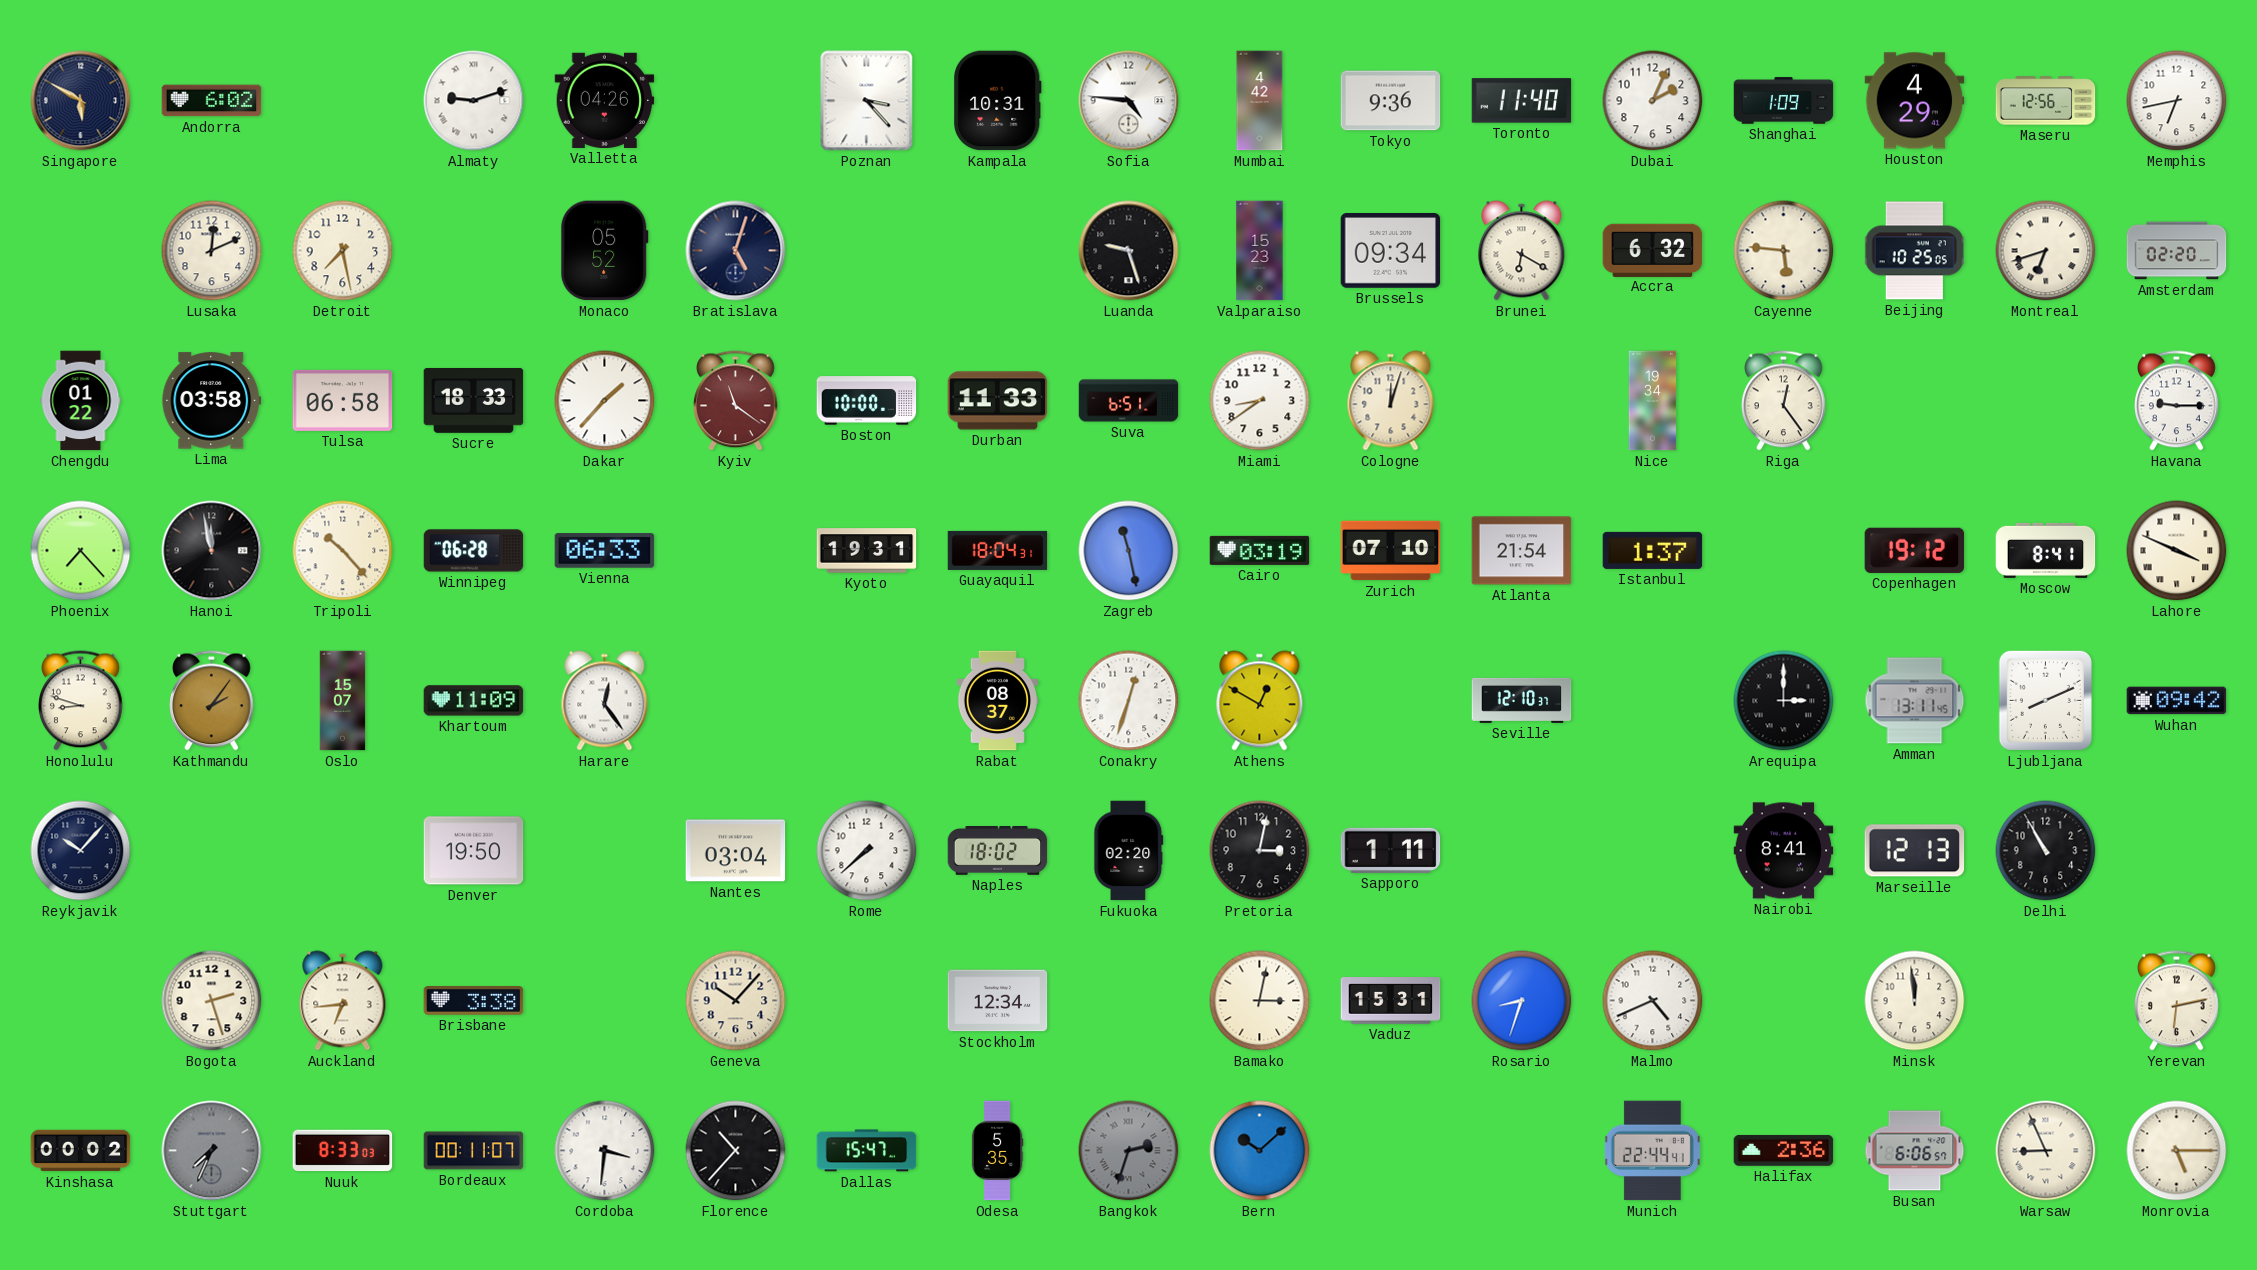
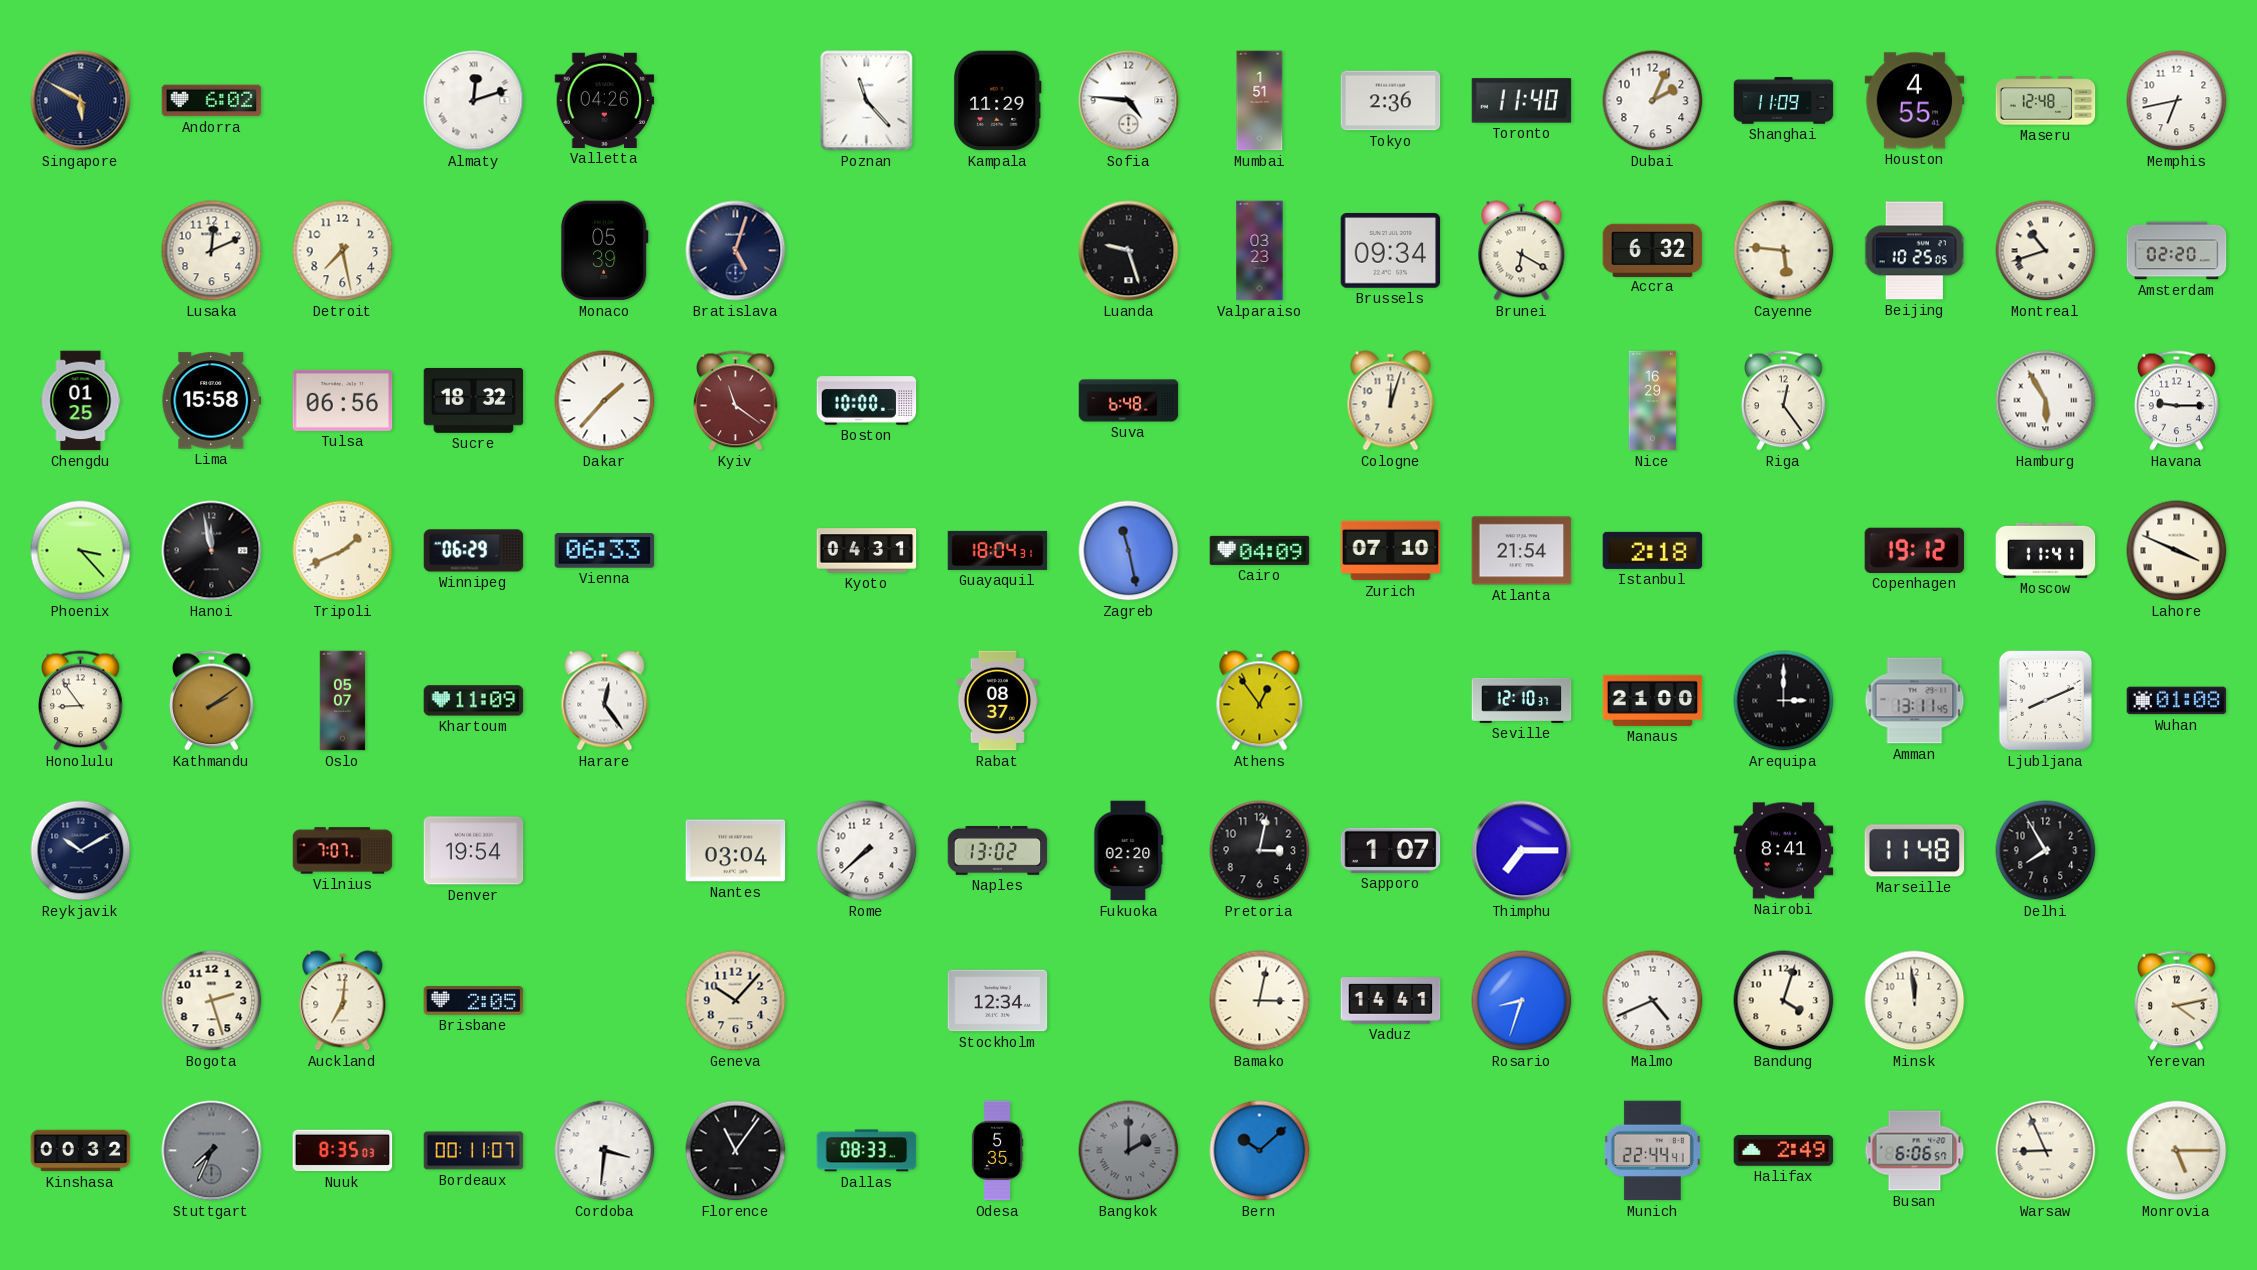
Almaty: 9:12 -> 12:12
Poznan: 3:23 -> 11:23
Kampala: 10:31 -> 11:29
Mumbai: 4:42 -> 1:51
Tokyo: 9:36 -> 2:36
Shanghai: 1:09 -> 11:09
Houston: 4:29 -> 4:55
Maseru: 12:56 -> 12:48
Monaco: 05:52 -> 05:39
Valparaiso: 15:23 -> 03:23
Montreal: 6:42 -> 10:42
Chengdu: 01:22 -> 01:25
Lima: 03:58 -> 15:58
Tulsa: 06:58 -> 06:56
Sucre: 18:33 -> 18:32
Durban: 11:33 -> none
Suva: 6:51 -> 6:48
Miami: 8:39 -> none
Nice: 19:34 -> 16:29
Hamburg: none -> 5:55
Phoenix: 7:23 -> 3:23
Tripoli: 10:23 -> 1:41
Winnipeg: 06:28 -> 06:29
Kyoto: 19:31 -> 04:31
Cairo: 03:19 -> 04:09
Istanbul: 1:37 -> 2:18
Moscow: 8:41 -> 11:41
Honolulu: 8:48 -> 8:54
Kathmandu: 2:06 -> 2:09
Oslo: 15:07 -> 05:07
Conakry: 12:33 -> none
Athens: 12:50 -> 12:54
Manaus: none -> 21:00
Wuhan: 09:42 -> 01:08
Reykjavik: 10:07 -> 10:10
Vilnius: none -> 7:07
Denver: 19:50 -> 19:54
Naples: 18:02 -> 13:02
Sapporo: 1:11 -> 1:07
Thimphu: none -> 7:15
Marseille: 12:13 -> 11:48
Delhi: 10:55 -> 7:55
Auckland: 6:44 -> 7:01
Brisbane: 3:38 -> 2:05
Vaduz: 15:31 -> 14:41
Bandung: none -> 4:03
Yerevan: 6:13 -> 4:13
Kinshasa: 00:02 -> 00:32
Nuuk: 8:33 -> 8:35
Florence: 10:37 -> 11:06
Dallas: 15:47 -> 08:33
Bangkok: 2:33 -> 2:00
Halifax: 2:36 -> 2:49
